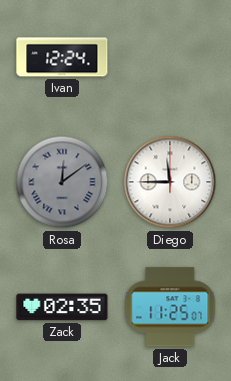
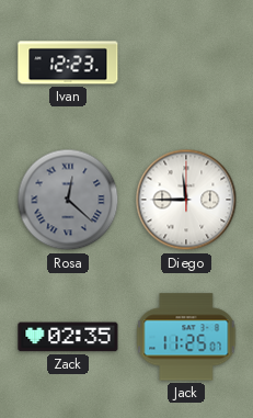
Ivan: 12:24 -> 12:23
Rosa: 12:09 -> 12:22
